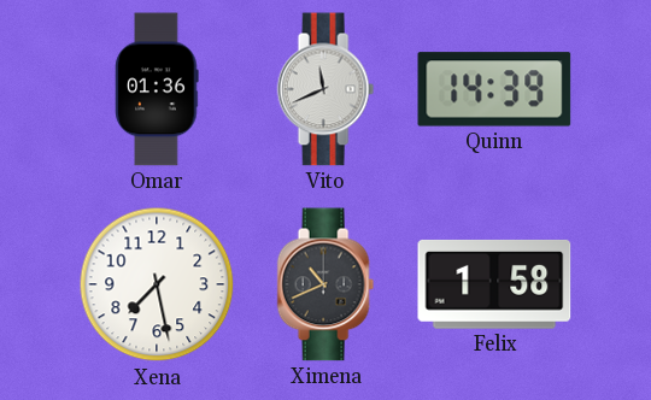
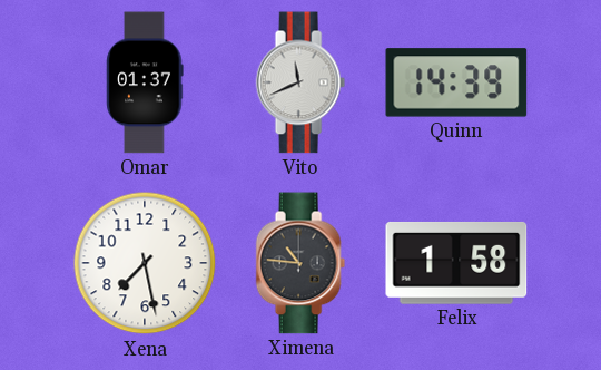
Omar: 01:36 -> 01:37
Ximena: 10:41 -> 10:46
